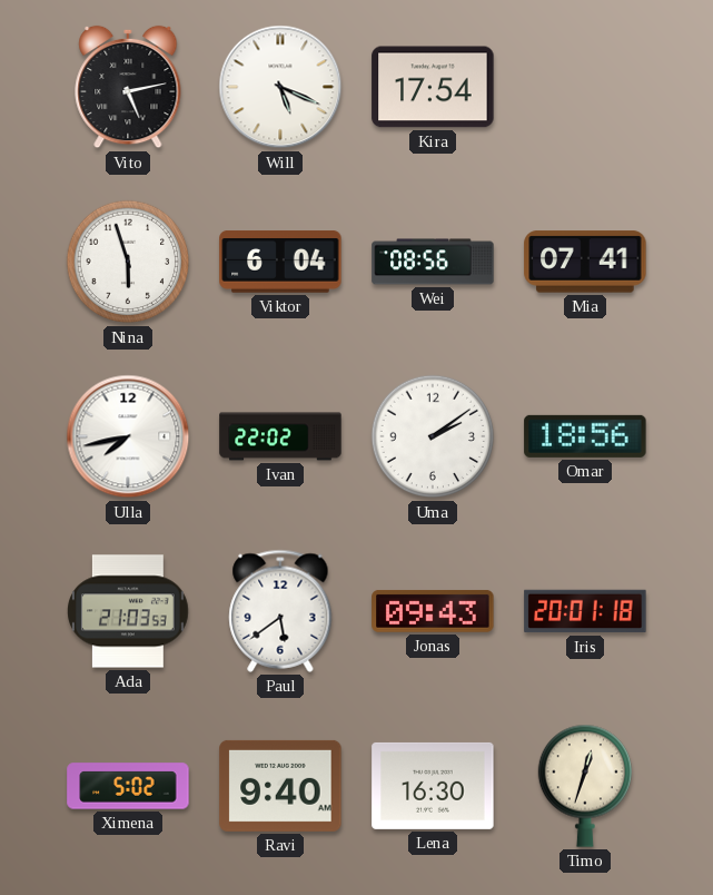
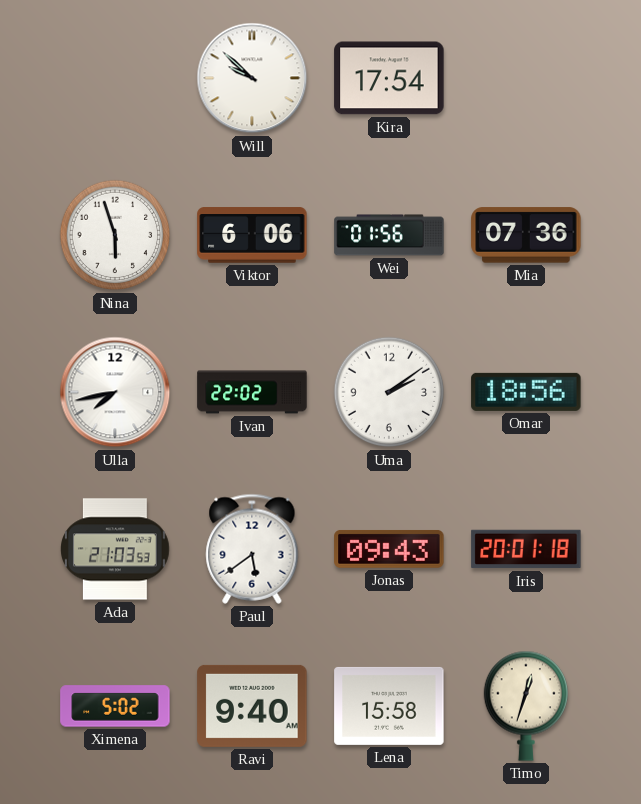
Vito: 5:13 -> none
Will: 5:19 -> 9:52
Viktor: 6:04 -> 6:06
Wei: 08:56 -> 01:56
Mia: 07:41 -> 07:36
Lena: 16:30 -> 15:58
